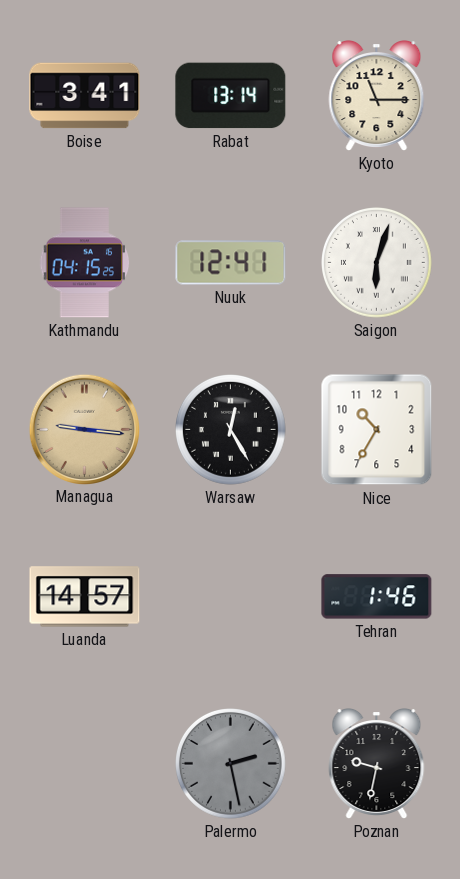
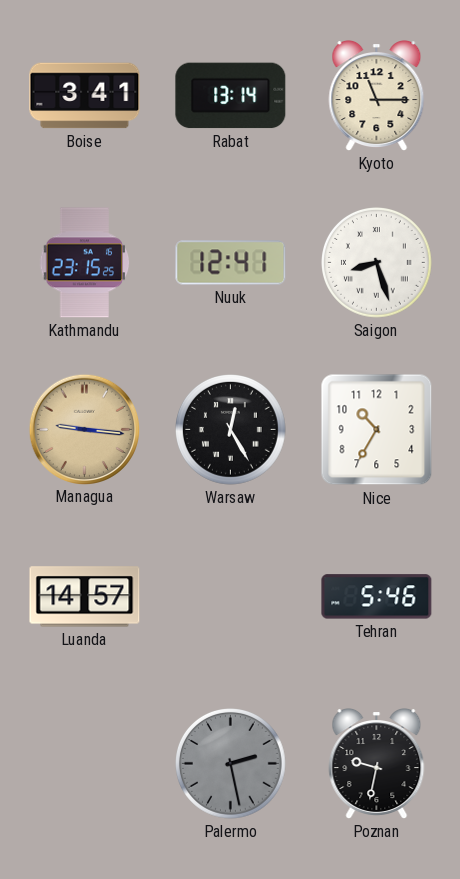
Kathmandu: 04:15 -> 23:15
Saigon: 6:03 -> 8:27
Tehran: 1:46 -> 5:46
